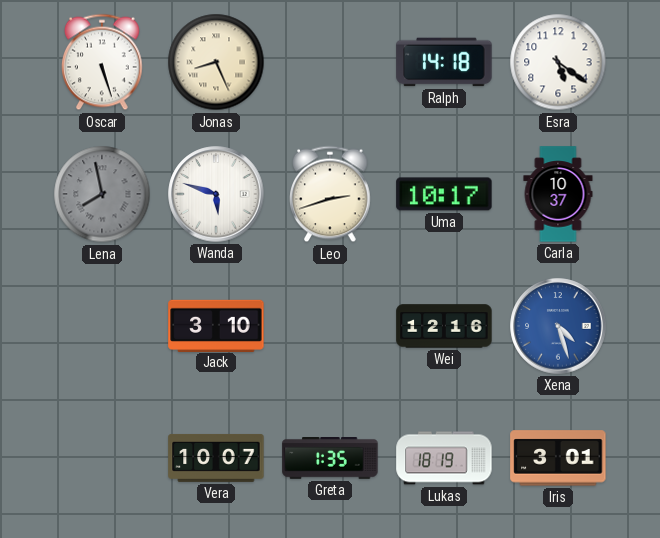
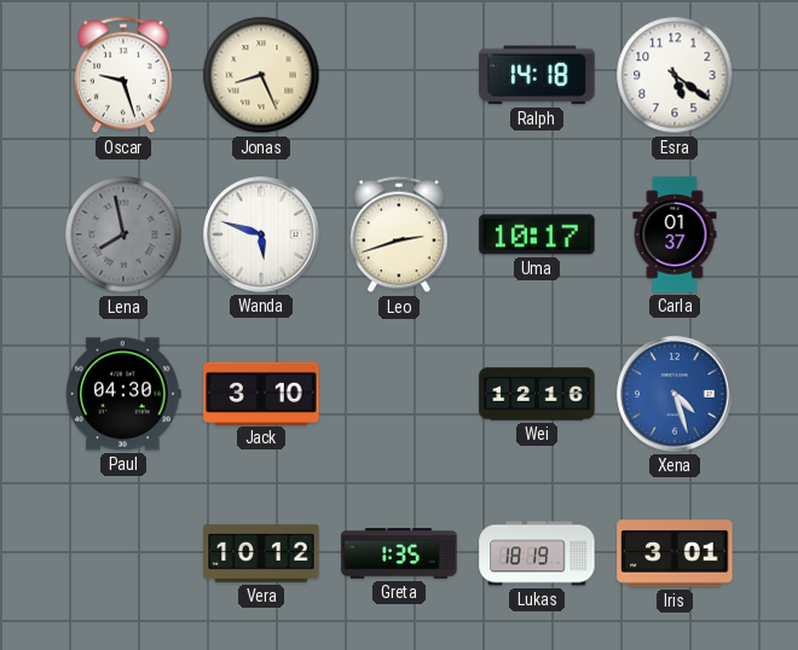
Oscar: 5:27 -> 9:27
Carla: 10:37 -> 01:37
Paul: none -> 04:30
Vera: 10:07 -> 10:12
